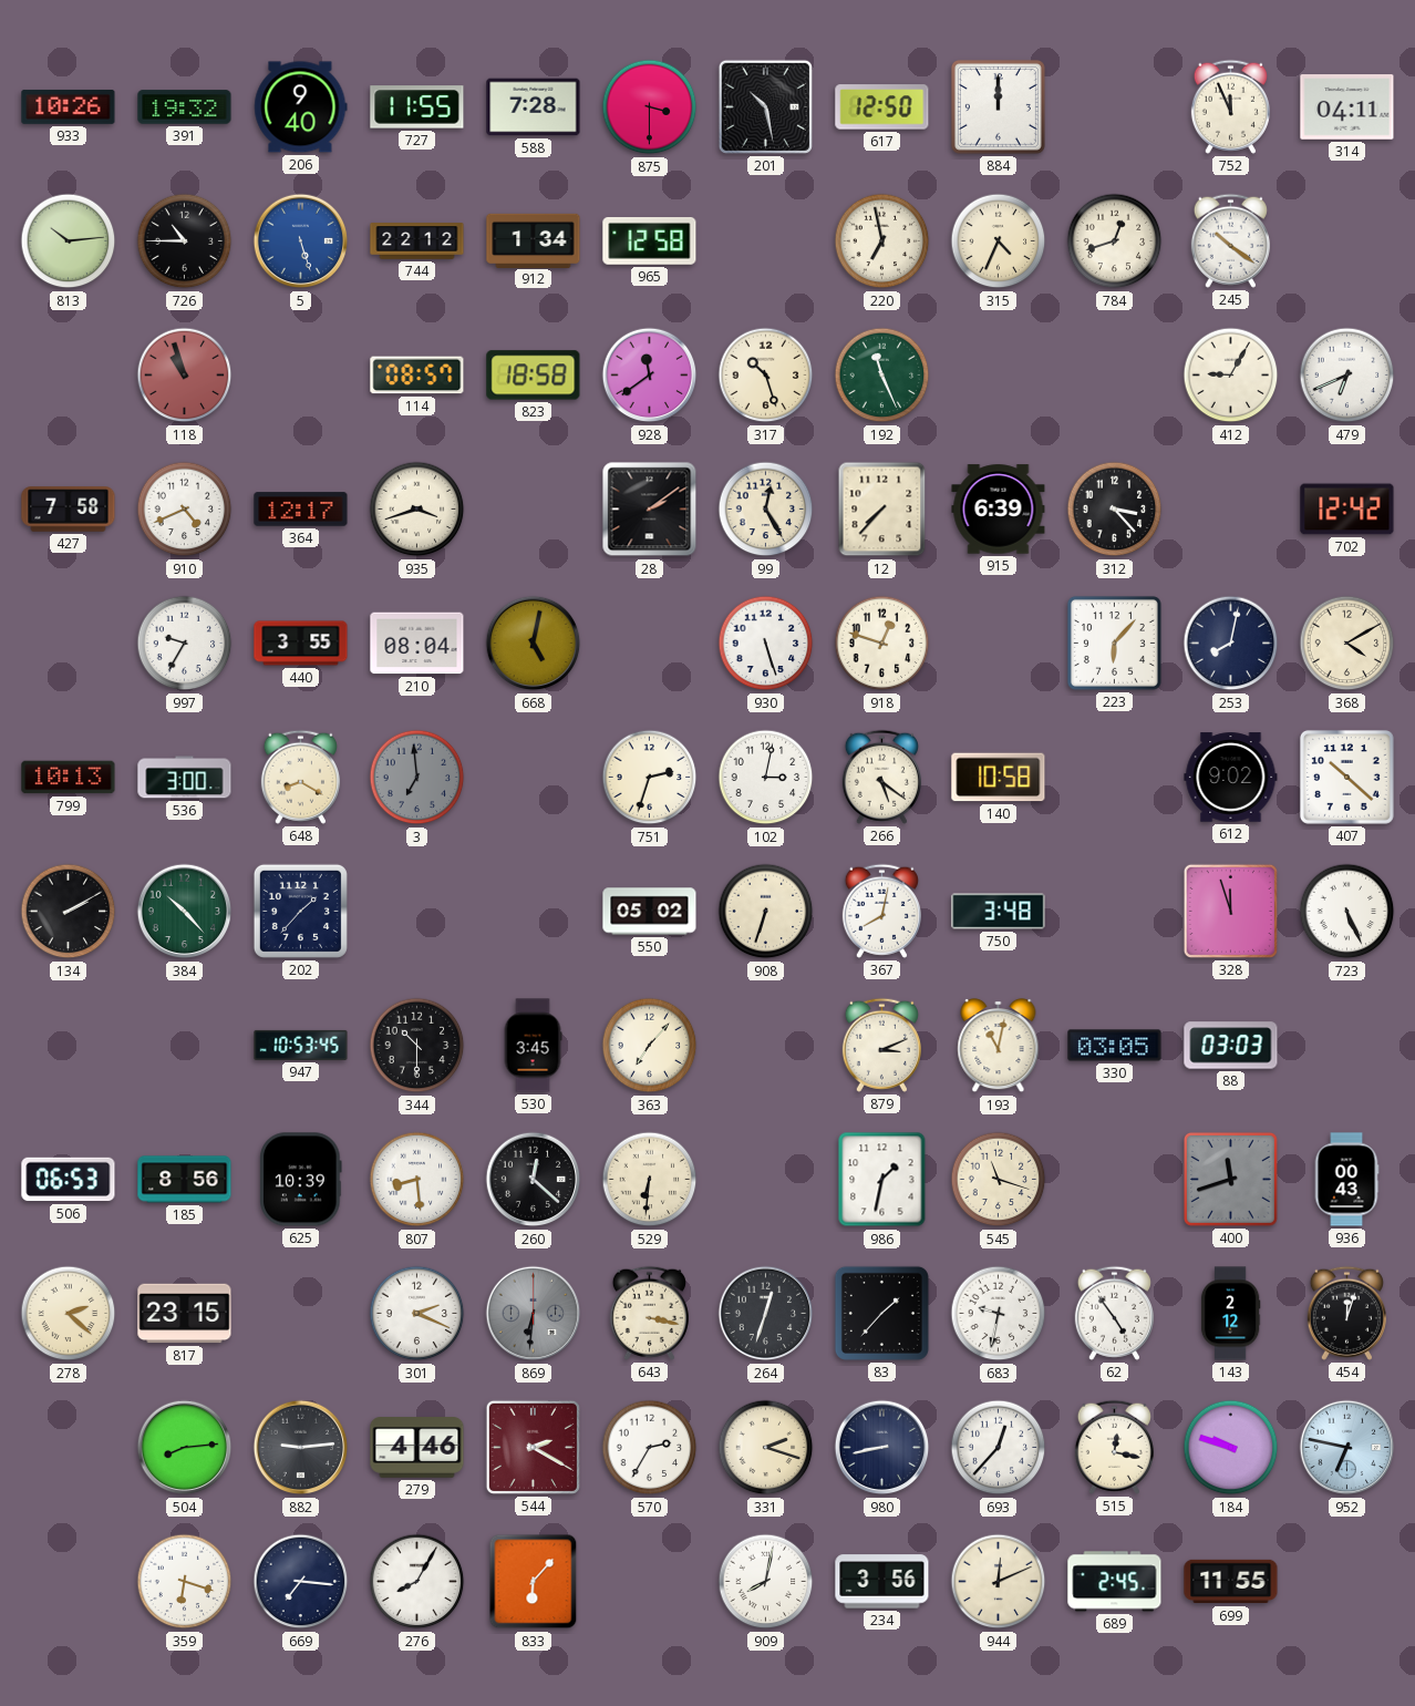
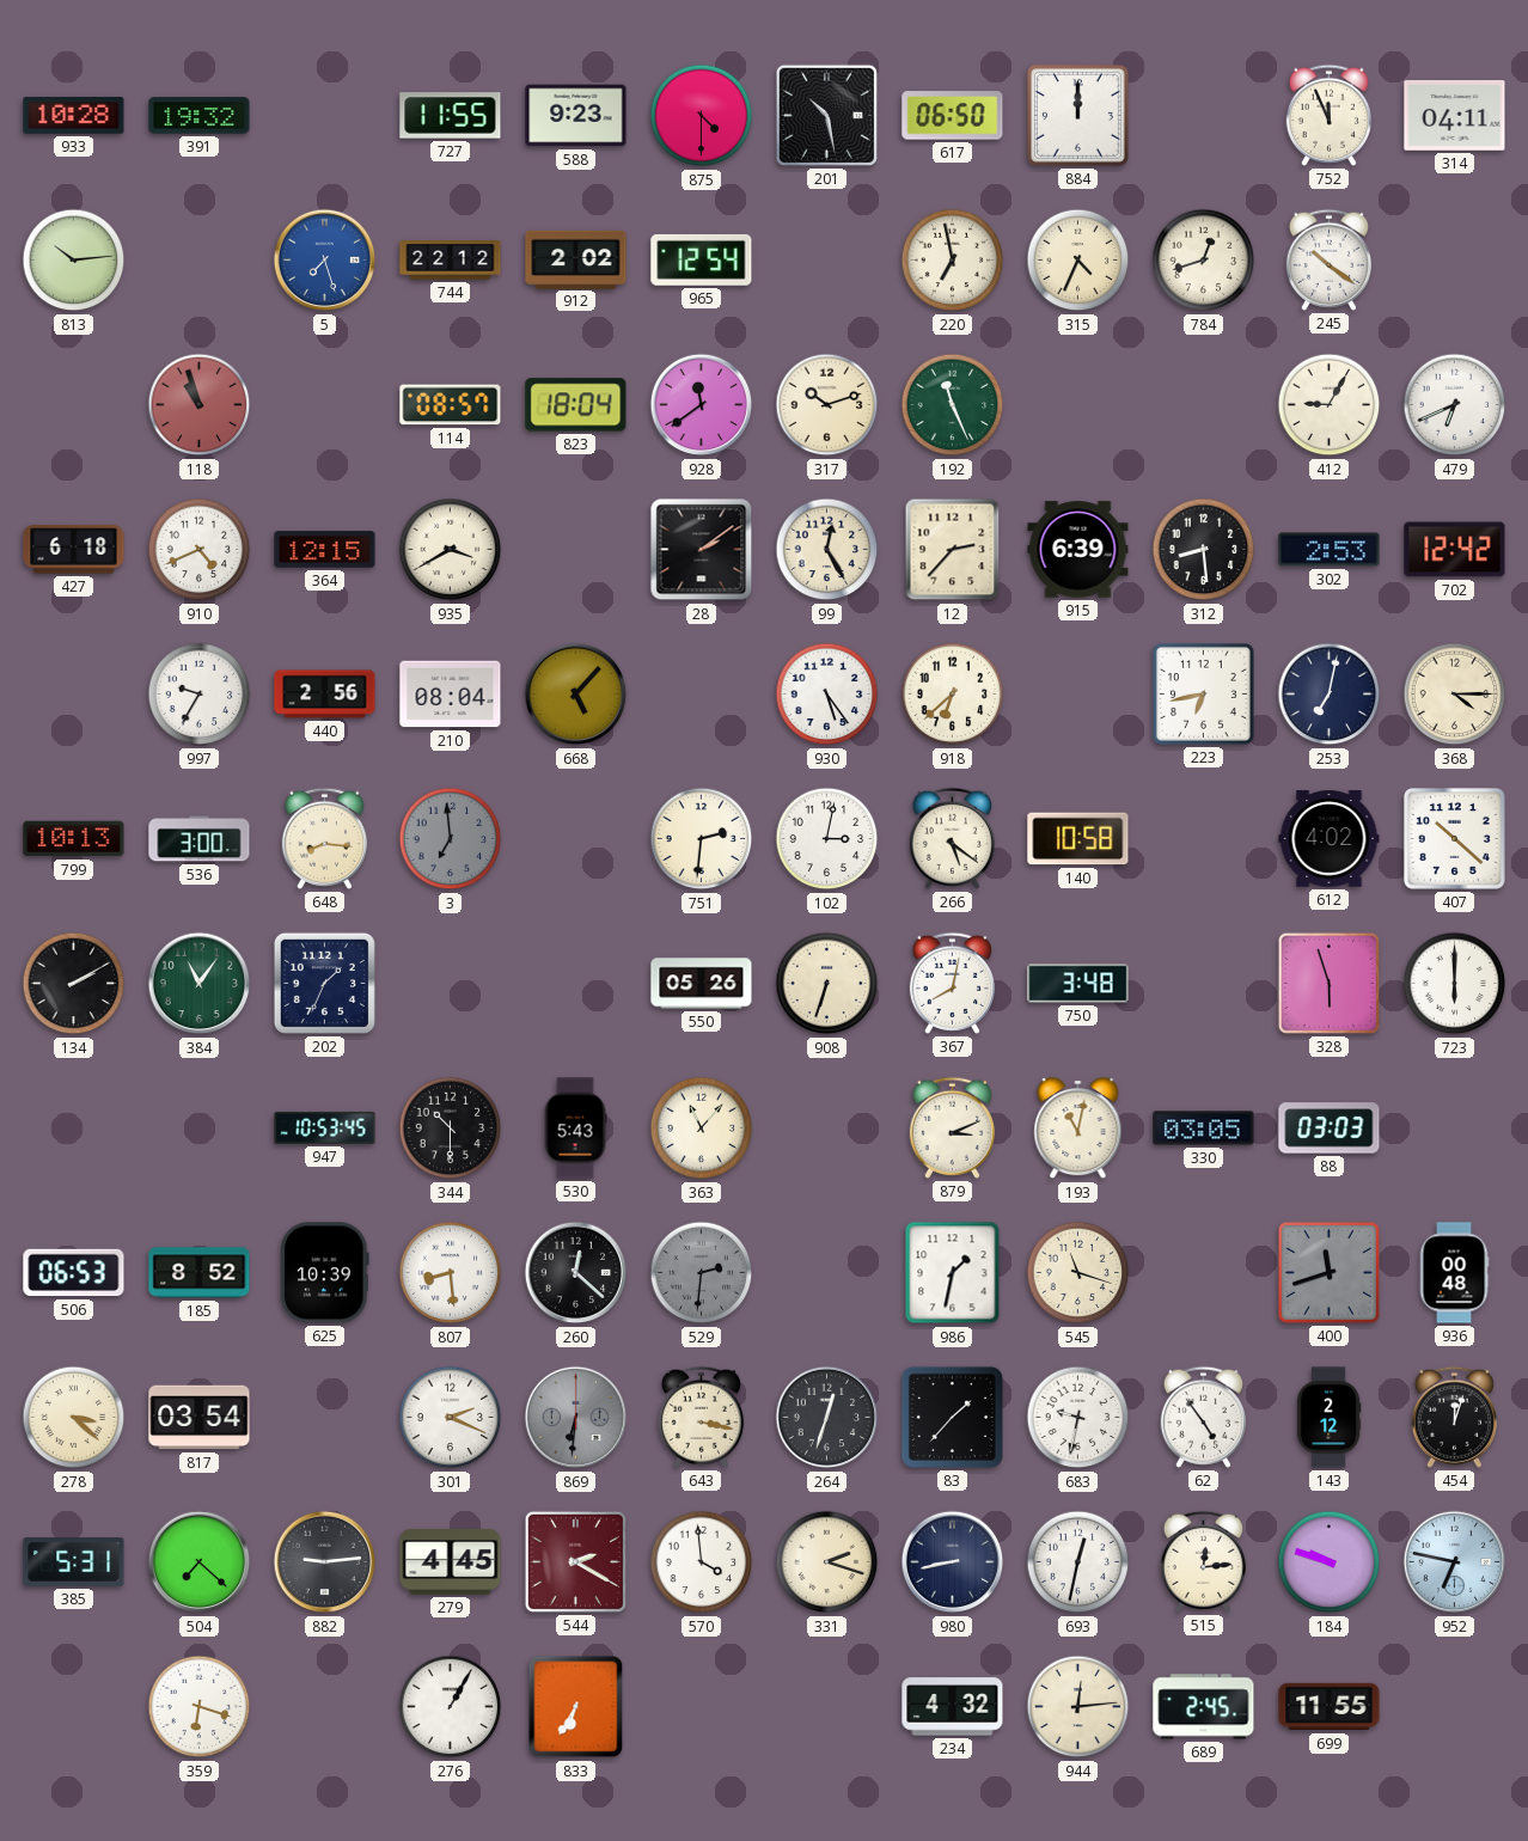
933: 10:26 -> 10:28
206: 9:40 -> none
588: 7:28 -> 9:23
875: 3:30 -> 4:30
617: 12:50 -> 06:50
726: 10:45 -> none
5: 5:27 -> 7:27
912: 1:34 -> 2:02
965: 12:58 -> 12:54
823: 18:58 -> 18:04
317: 10:27 -> 10:12
427: 7:58 -> 6:18
364: 12:17 -> 12:15
935: 3:42 -> 3:40
12: 7:37 -> 2:37
312: 3:23 -> 8:29
302: none -> 2:53
440: 3:55 -> 2:56
668: 5:02 -> 5:07
930: 5:27 -> 5:24
918: 12:48 -> 6:38
223: 6:07 -> 6:43
253: 8:02 -> 7:02
368: 4:10 -> 4:15
648: 8:20 -> 8:16
751: 2:33 -> 2:31
612: 9:02 -> 4:02
384: 10:23 -> 11:06
202: 1:37 -> 1:34
550: 05:02 -> 05:26
328: 11:57 -> 5:57
723: 5:26 -> 6:00
530: 3:45 -> 5:43
363: 7:07 -> 11:07
185: 8:56 -> 8:52
529: 6:31 -> 2:31
529 dial: cream -> grey
936: 00:43 -> 00:48
278: 2:22 -> 3:22
817: 23:15 -> 03:54
385: none -> 5:31
504: 8:14 -> 7:22
279: 4:46 -> 4:45
570: 2:35 -> 3:59
693: 12:37 -> 12:32
515: 12:17 -> 12:14
669: 7:16 -> none
276: 8:05 -> 1:05
833: 6:07 -> 6:35
909: 8:02 -> none
234: 3:56 -> 4:32
944: 12:11 -> 12:14
